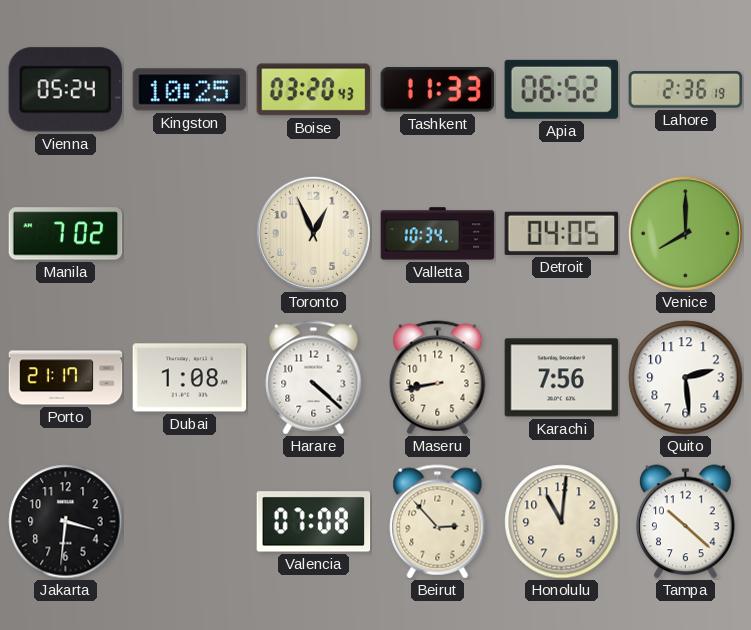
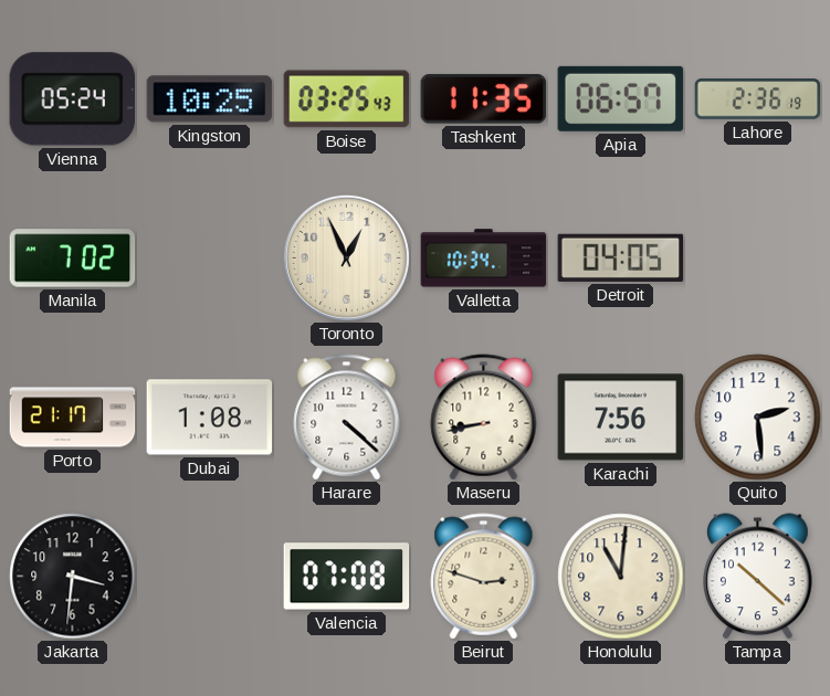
Boise: 03:20 -> 03:25
Tashkent: 11:33 -> 11:35
Apia: 06:52 -> 06:57
Venice: 8:00 -> none
Beirut: 2:53 -> 2:48
